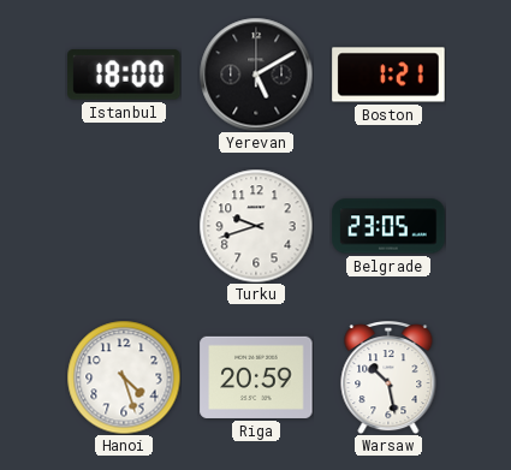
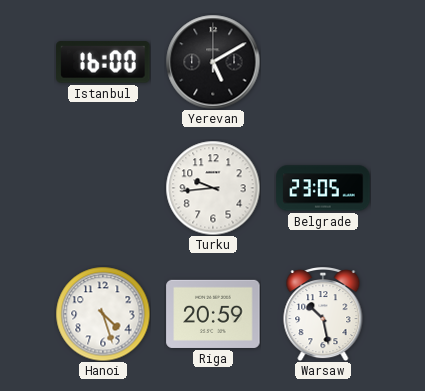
Istanbul: 18:00 -> 16:00
Boston: 1:21 -> none
Turku: 9:42 -> 9:44
